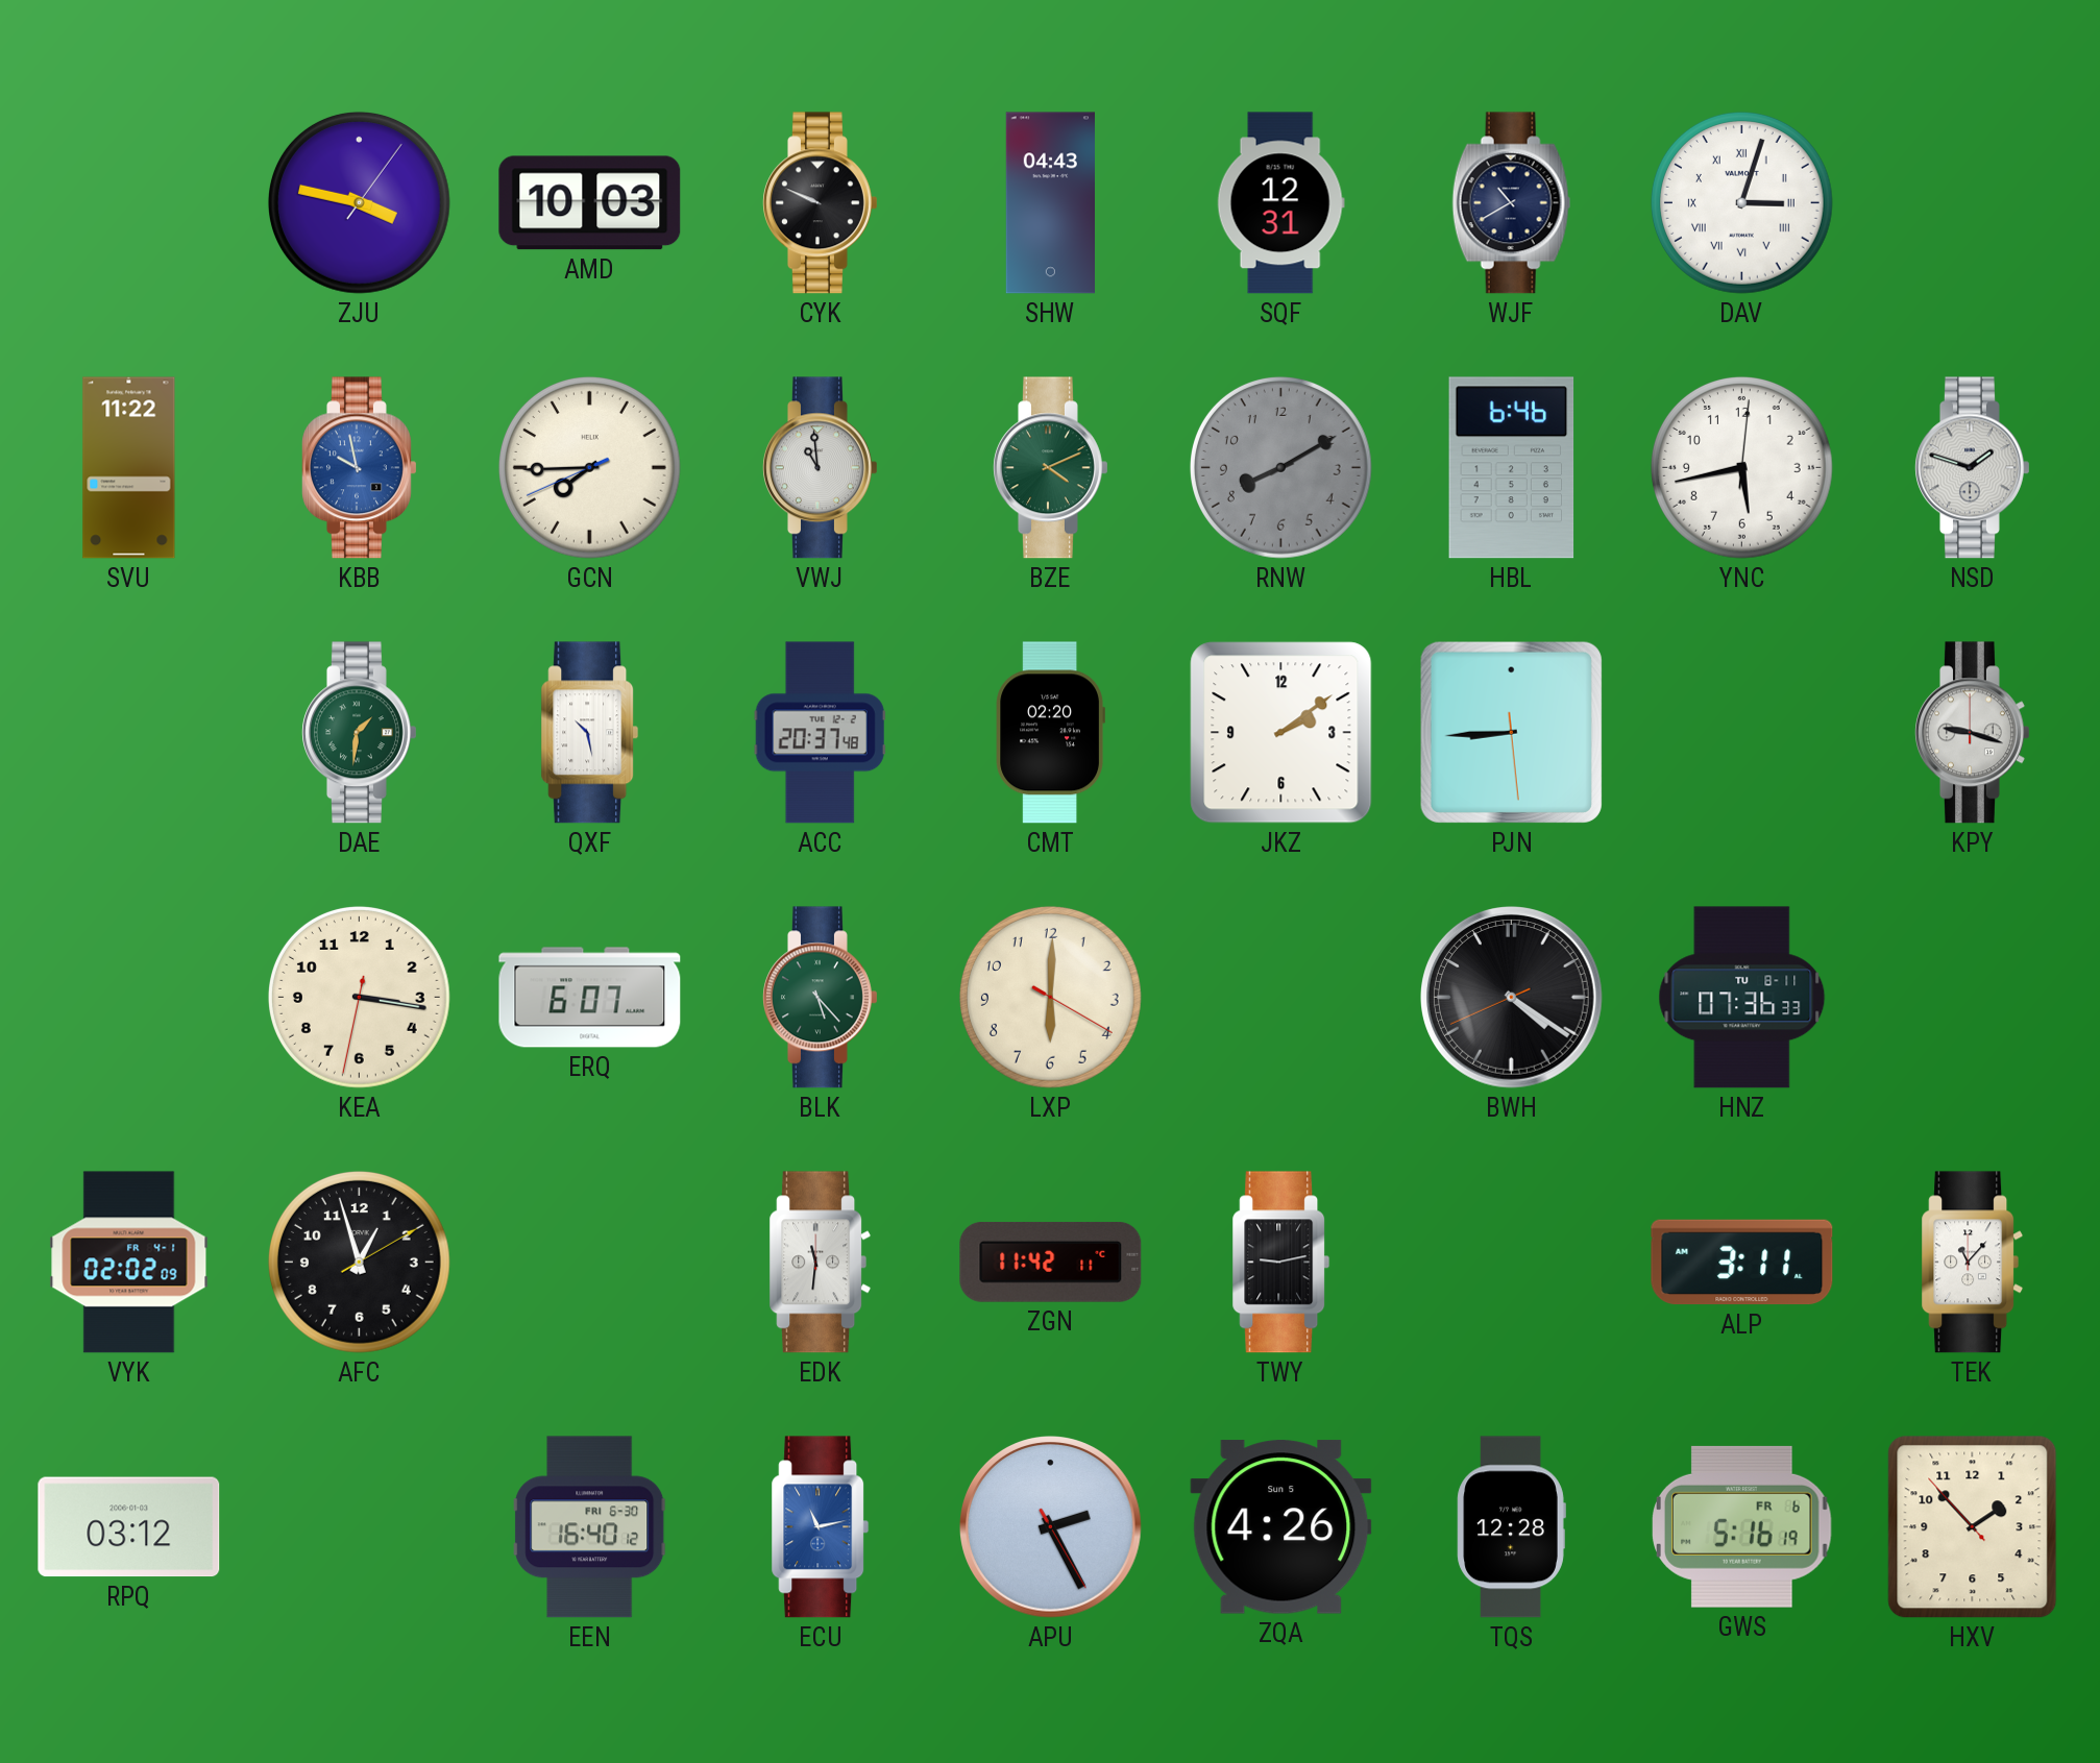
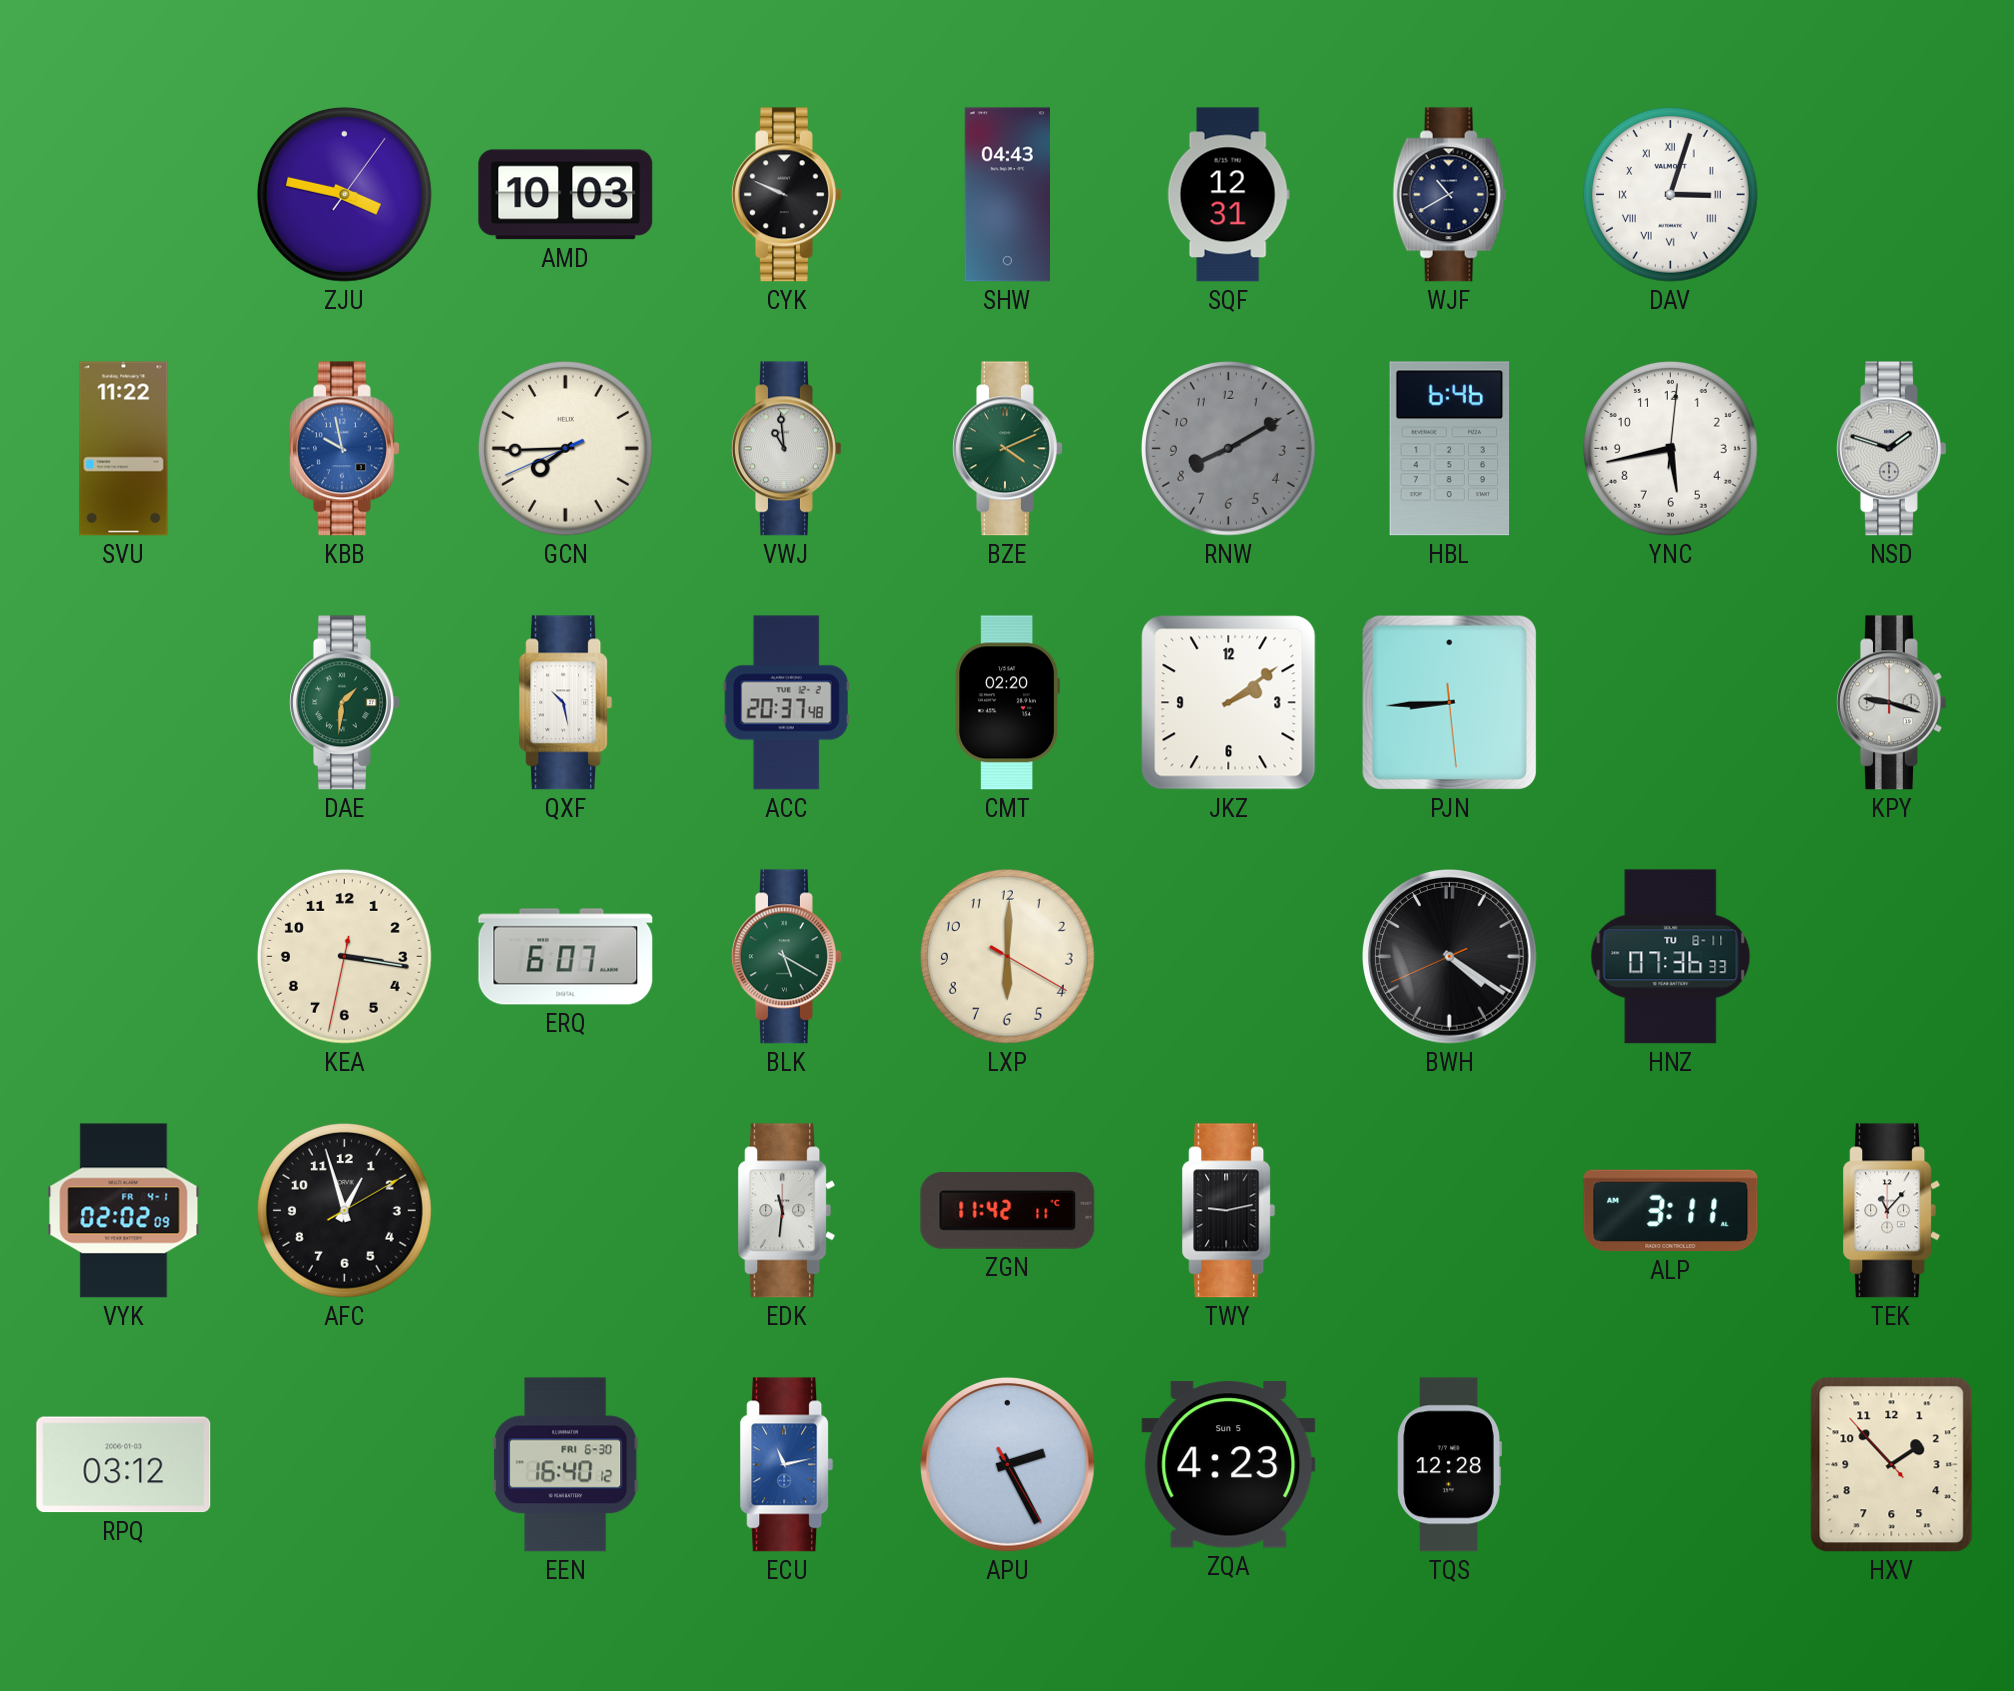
BLK: 5:23 -> 5:20
ZQA: 4:26 -> 4:23
GWS: 5:16 -> none
